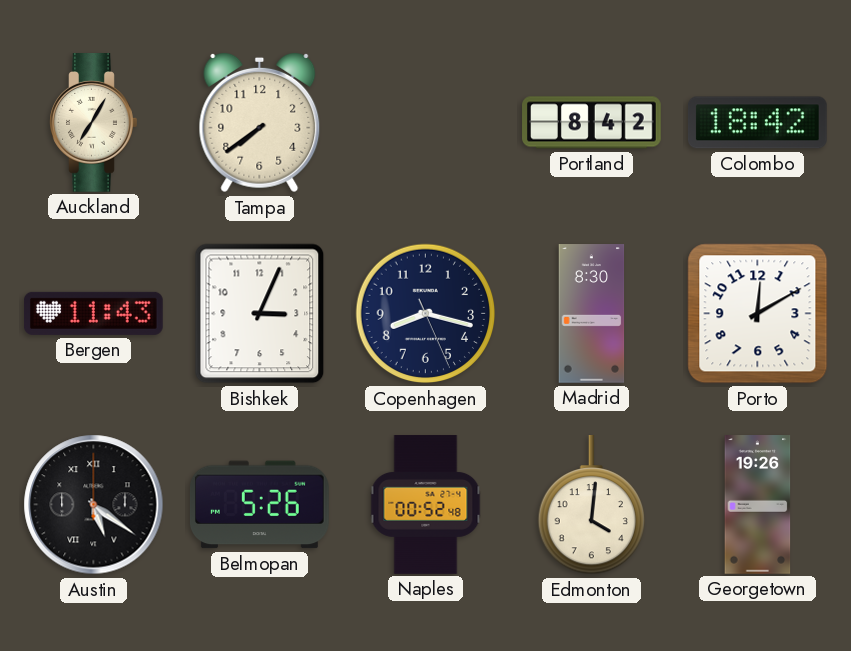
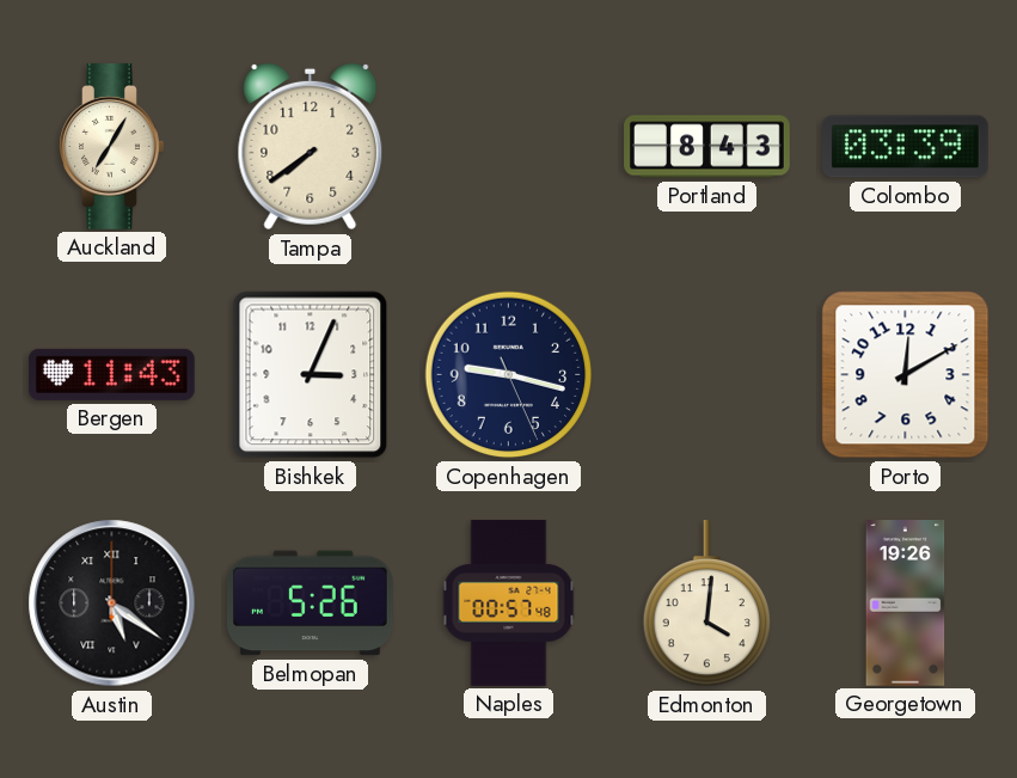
Portland: 8:42 -> 8:43
Colombo: 18:42 -> 03:39
Copenhagen: 8:17 -> 9:17
Madrid: 8:30 -> none
Naples: 00:52 -> 00:57
